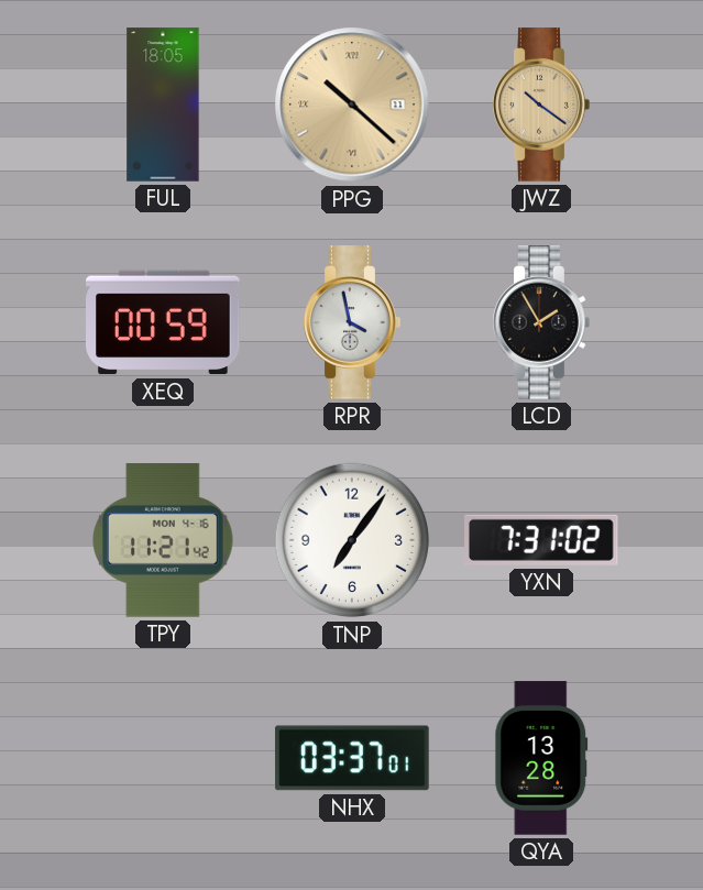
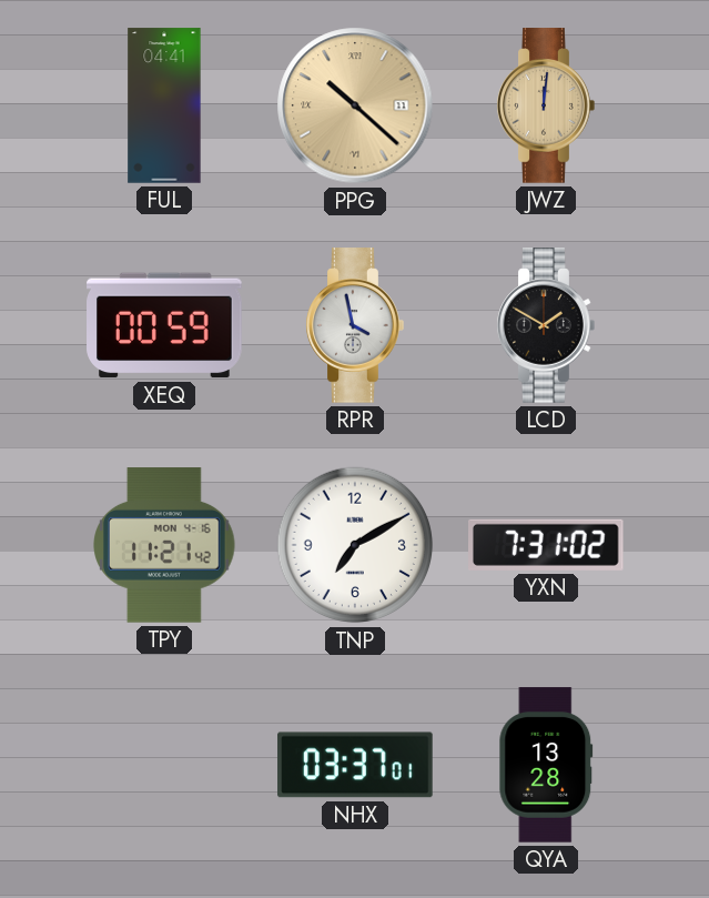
FUL: 18:05 -> 04:41
JWZ: 10:21 -> 12:01
LCD: 1:55 -> 1:50
TNP: 7:06 -> 7:10
